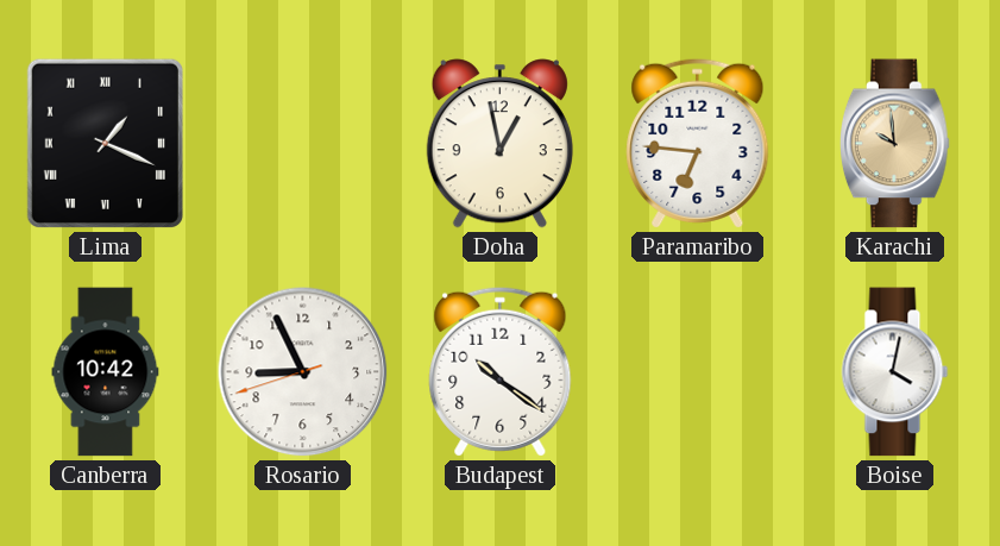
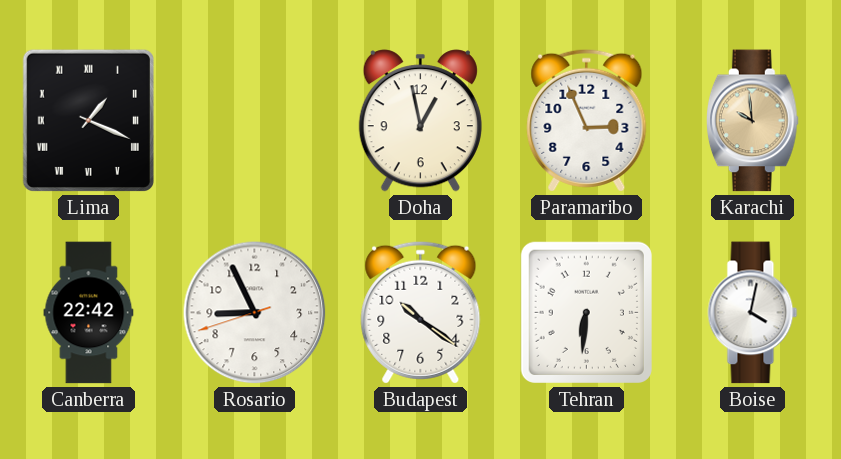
Paramaribo: 6:46 -> 2:56
Canberra: 10:42 -> 22:42
Tehran: none -> 6:31
